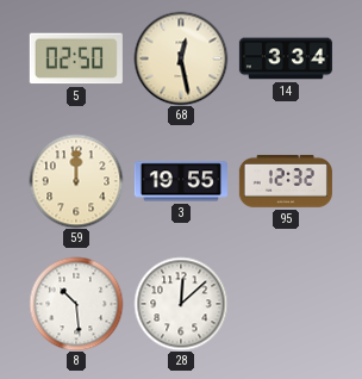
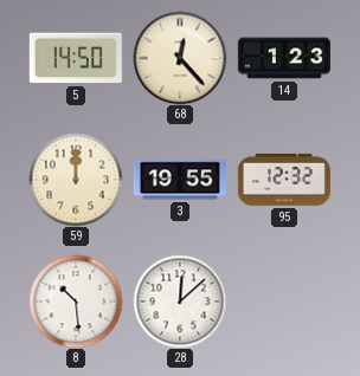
5: 02:50 -> 14:50
68: 12:28 -> 12:23
14: 3:34 -> 1:23
